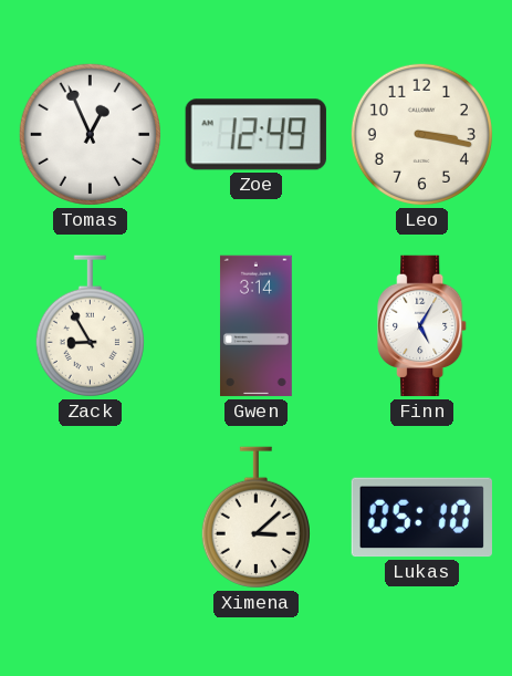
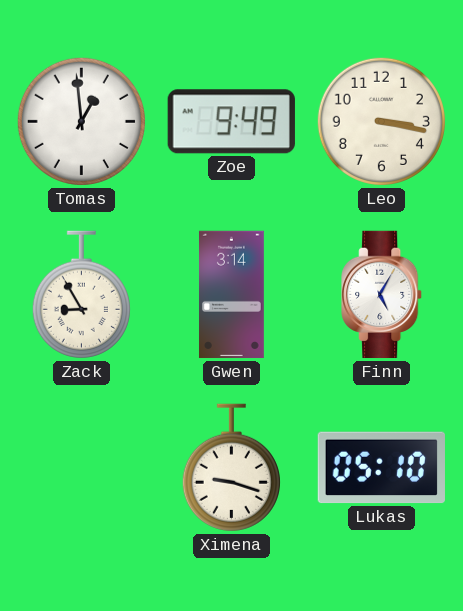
Tomas: 12:56 -> 12:59
Zoe: 12:49 -> 9:49
Ximena: 3:08 -> 9:18
